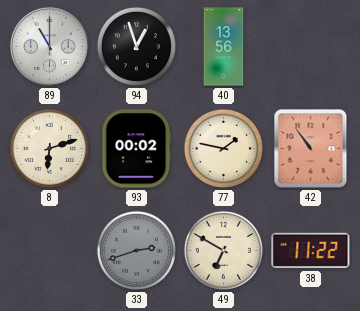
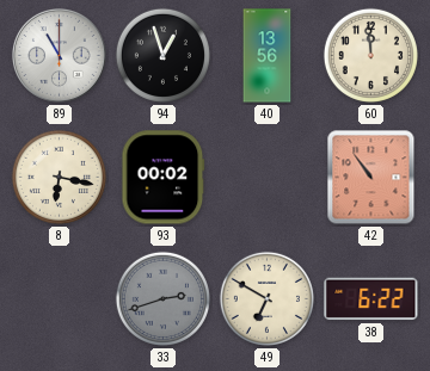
60: none -> 11:59
8: 6:12 -> 6:17
77: 1:47 -> none
38: 11:22 -> 6:22
